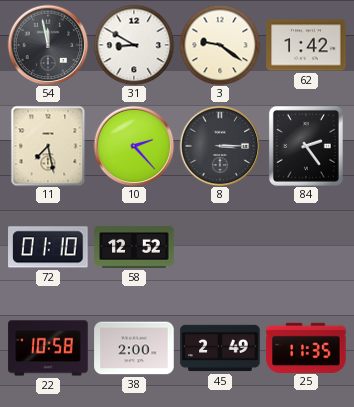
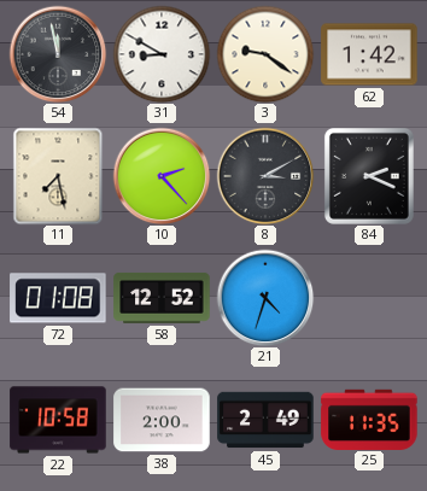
8: 3:15 -> 3:10
84: 2:24 -> 2:19
72: 01:10 -> 01:08
21: none -> 4:33
